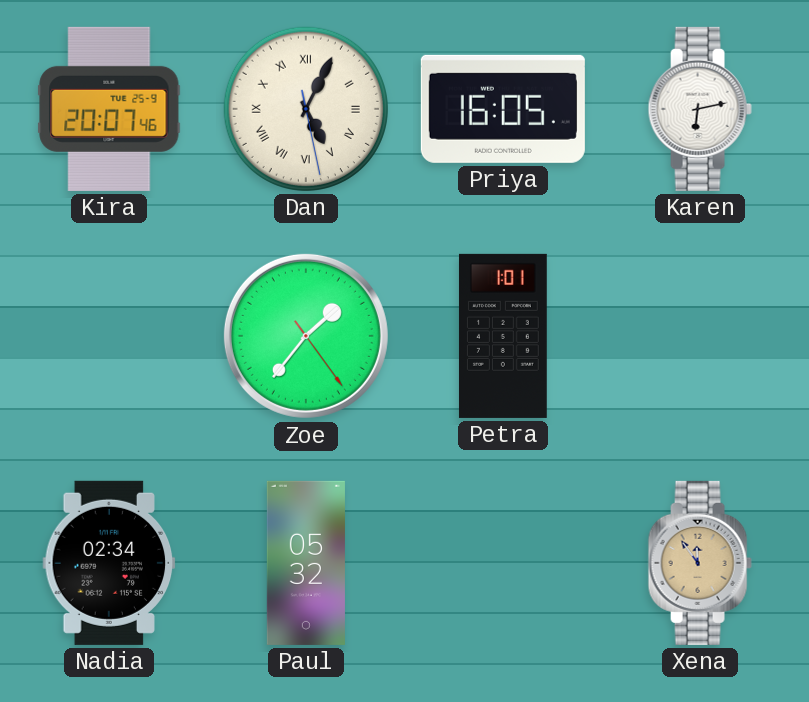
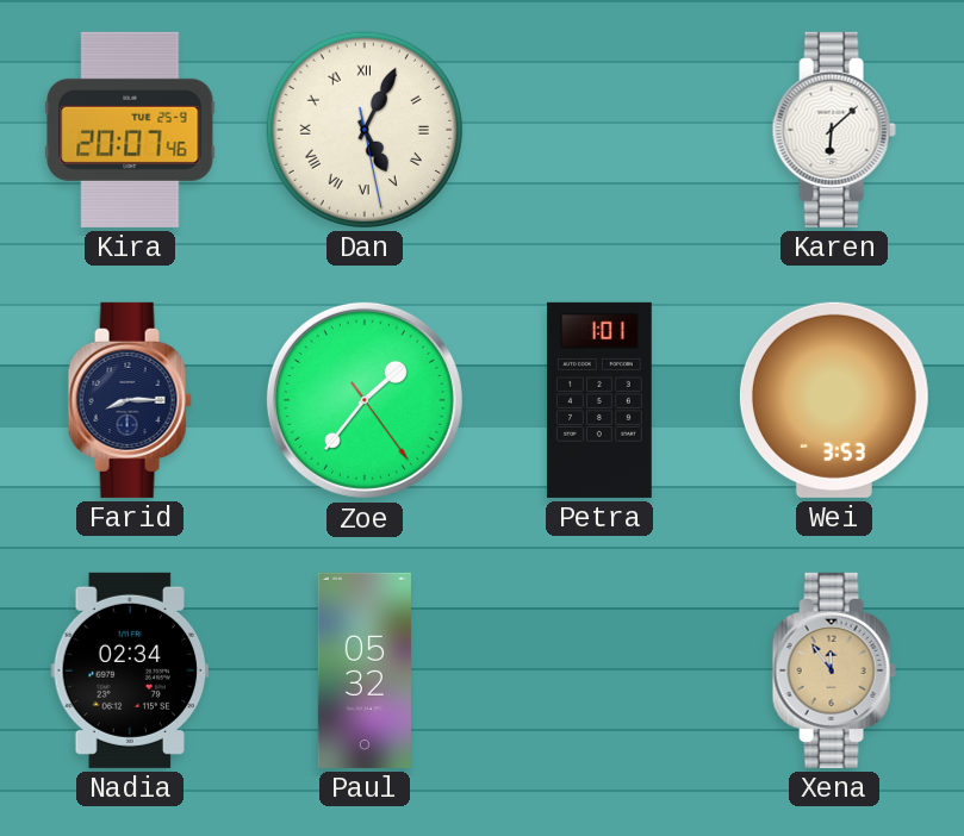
Priya: 16:05 -> none
Karen: 6:13 -> 6:08
Farid: none -> 8:15
Wei: none -> 3:53
